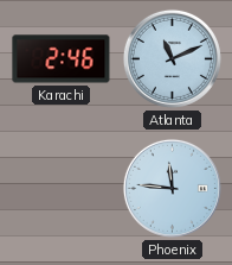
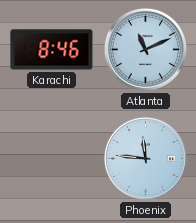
Karachi: 2:46 -> 8:46
